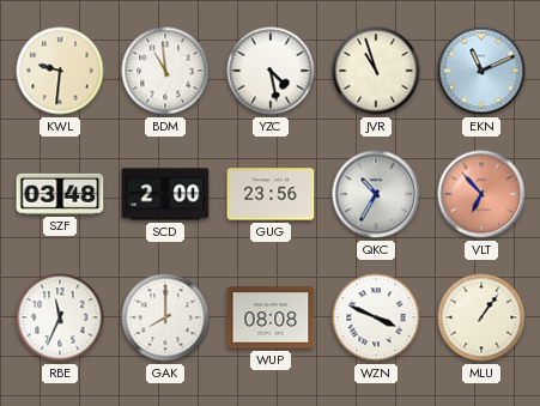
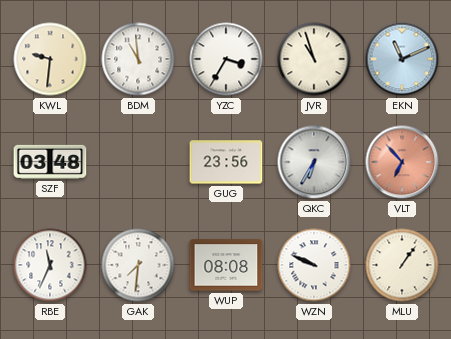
YZC: 4:28 -> 3:35
SCD: 2:00 -> none
QKC: 10:35 -> 6:35
GAK: 8:00 -> 7:31
WZN: 3:49 -> 9:49
